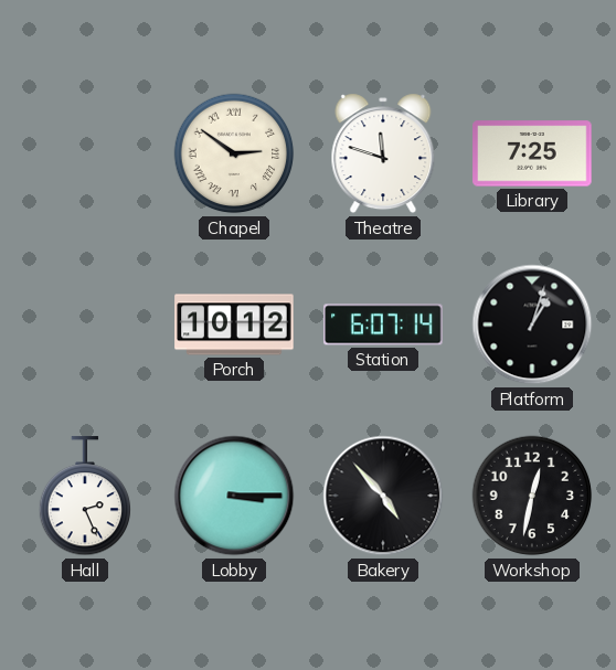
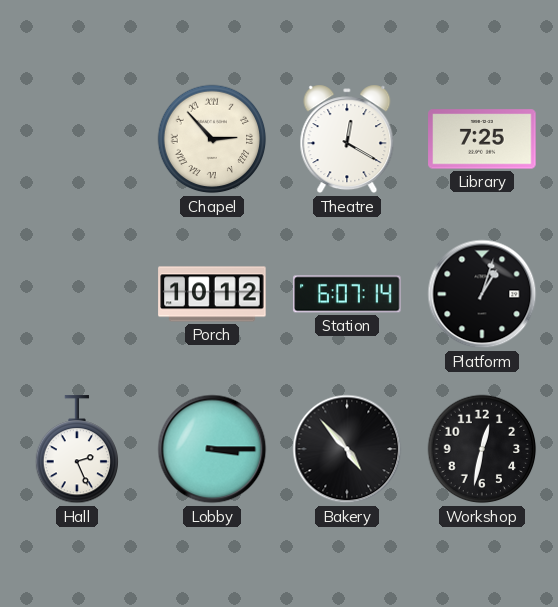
Chapel: 2:51 -> 2:53
Theatre: 11:48 -> 12:20
